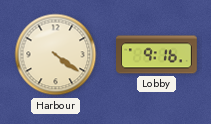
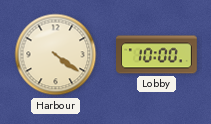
Lobby: 9:16 -> 10:00
